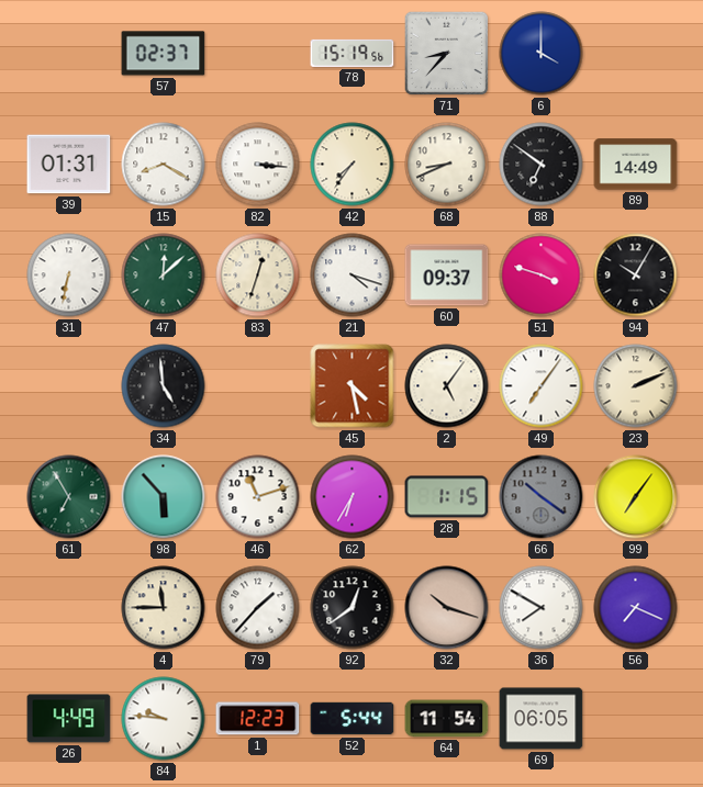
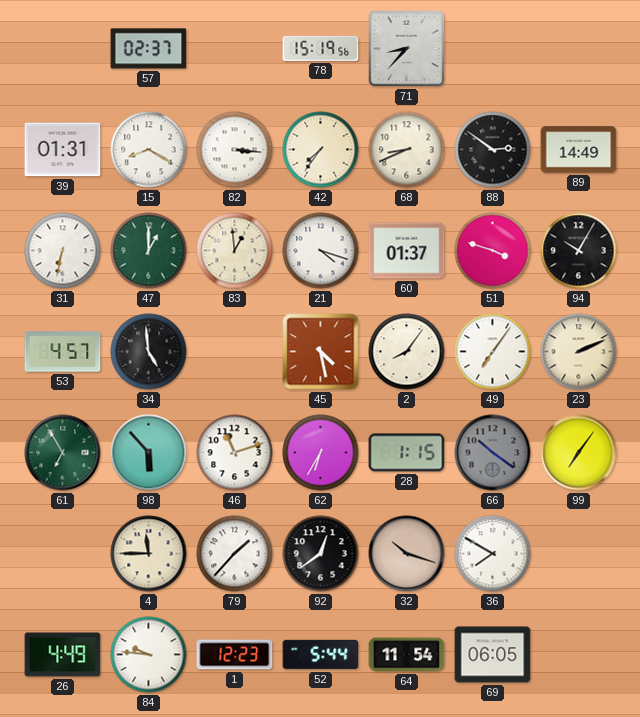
6: 4:00 -> none
88: 6:51 -> 2:51
47: 12:08 -> 1:00
83: 12:33 -> 12:59
60: 09:37 -> 01:37
53: none -> 4:57
2: 5:06 -> 8:06
56: 7:19 -> none
